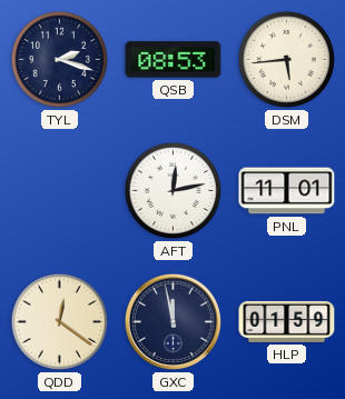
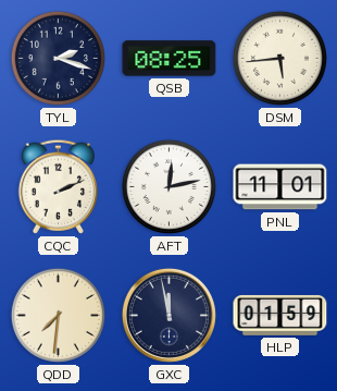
QSB: 08:53 -> 08:25
CQC: none -> 2:11
QDD: 12:21 -> 7:31
